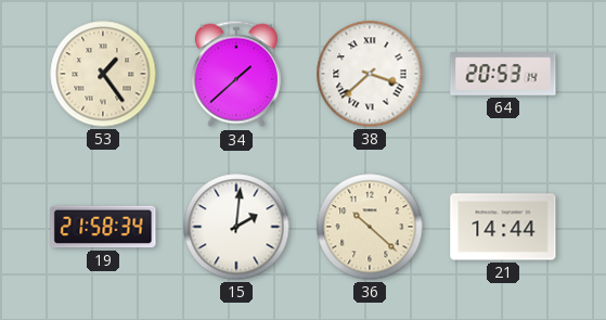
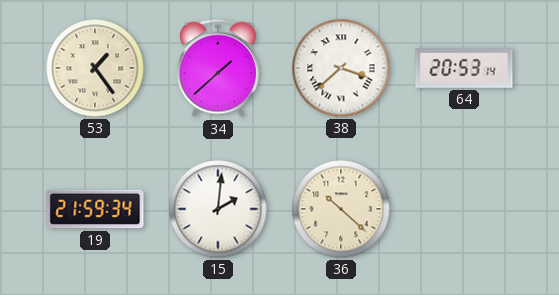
19: 21:58 -> 21:59
21: 14:44 -> none
